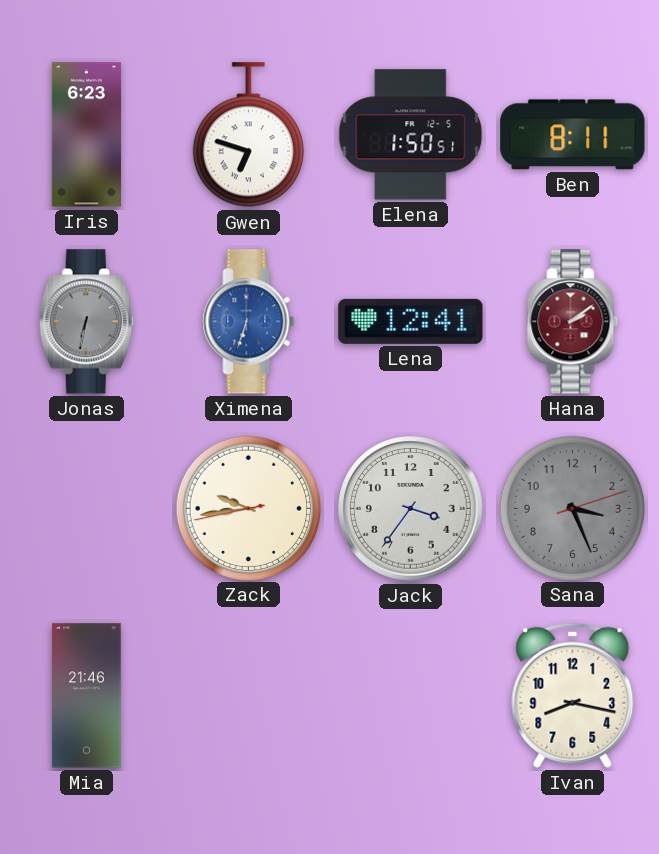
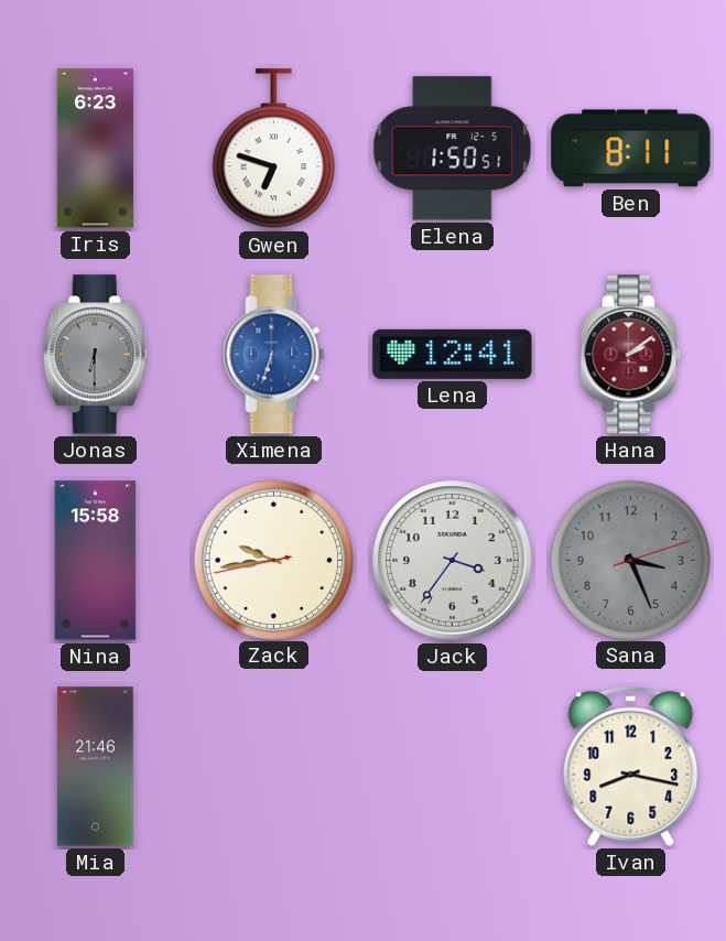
Jonas: 6:32 -> 6:30
Nina: none -> 15:58
